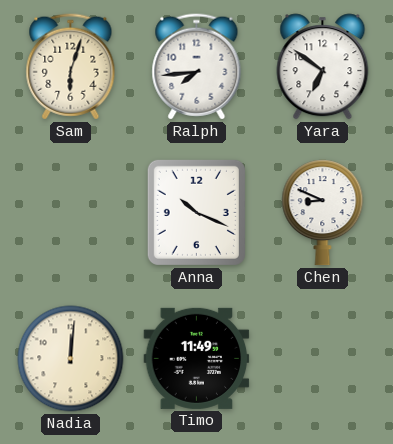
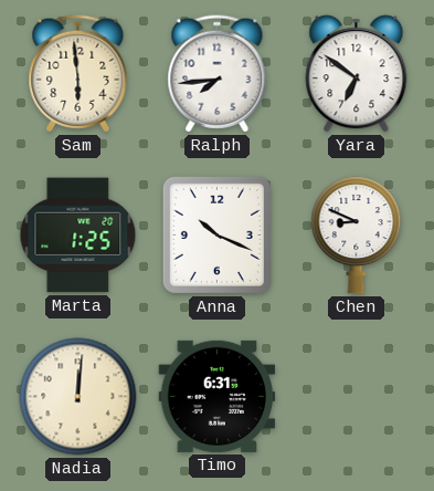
Sam: 6:03 -> 5:59
Marta: none -> 1:25
Timo: 11:49 -> 6:31
